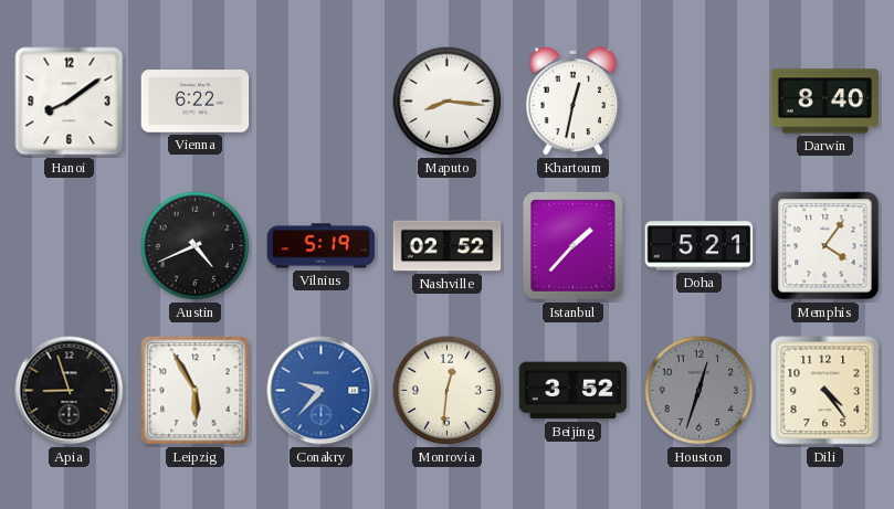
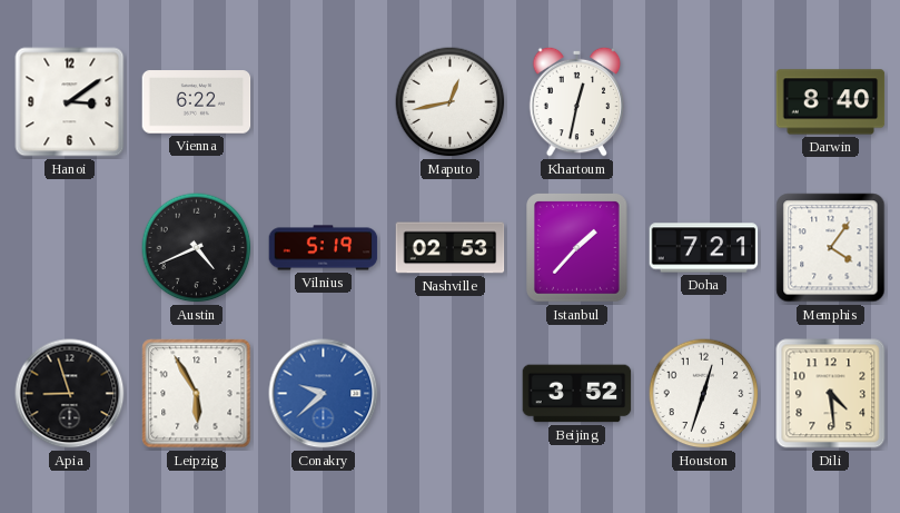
Hanoi: 8:09 -> 3:09
Maputo: 8:16 -> 12:43
Nashville: 02:52 -> 02:53
Doha: 5:21 -> 7:21
Conakry: 9:37 -> 9:38
Monrovia: 12:31 -> none
Houston dial: grey -> white
Dili: 4:24 -> 4:29
